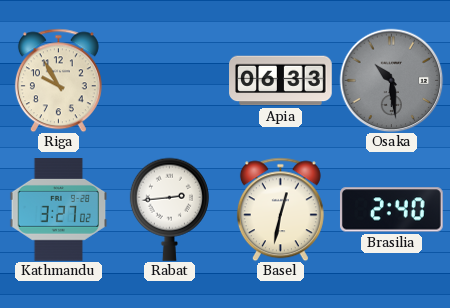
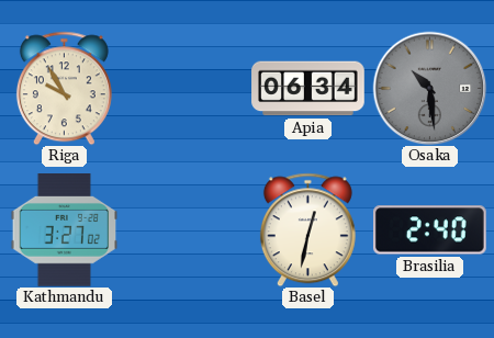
Apia: 06:33 -> 06:34
Rabat: 2:44 -> none
